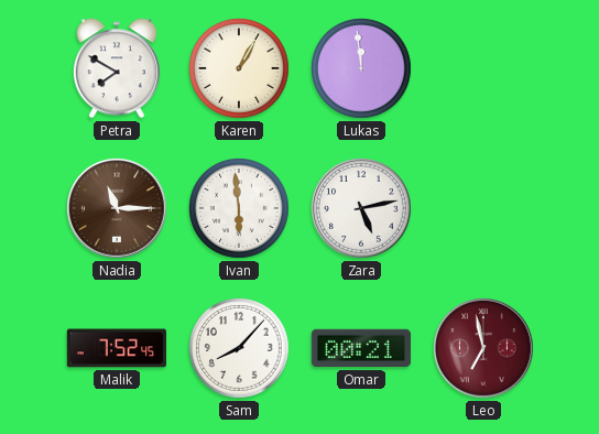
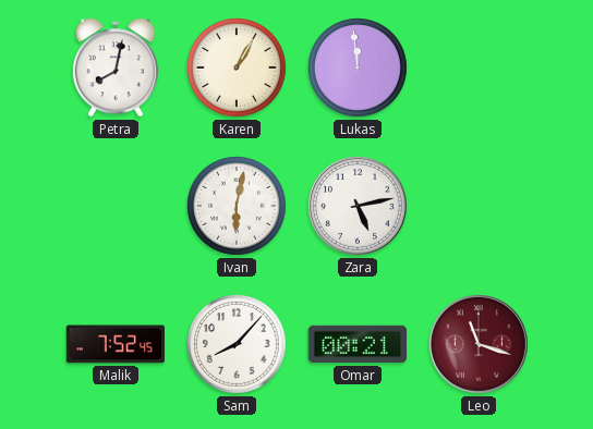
Petra: 7:50 -> 8:02
Nadia: 11:15 -> none
Ivan: 5:59 -> 6:02
Leo: 6:58 -> 11:18
